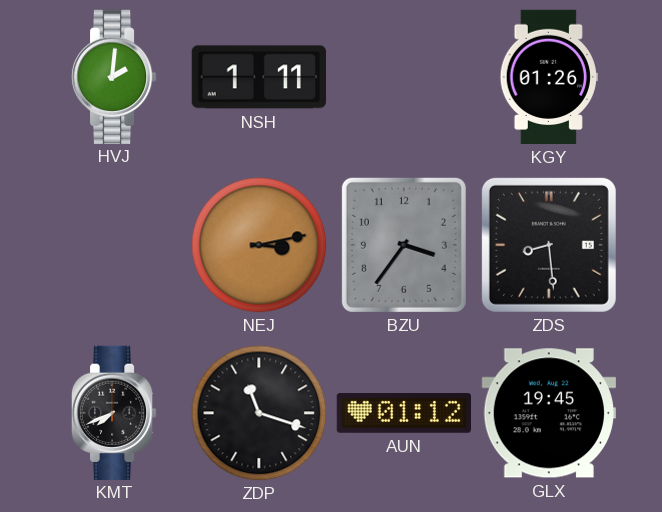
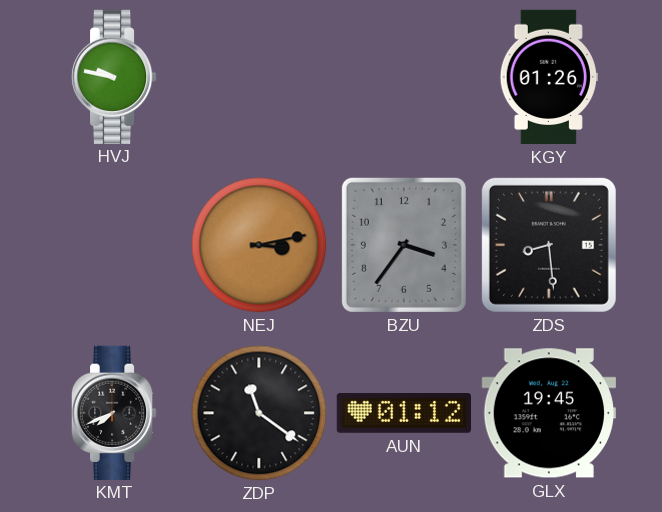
HVJ: 2:01 -> 9:47
NSH: 1:11 -> none
ZDP: 11:18 -> 11:21
